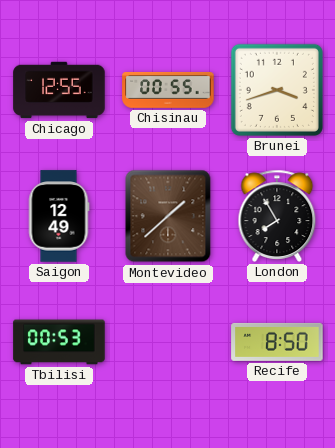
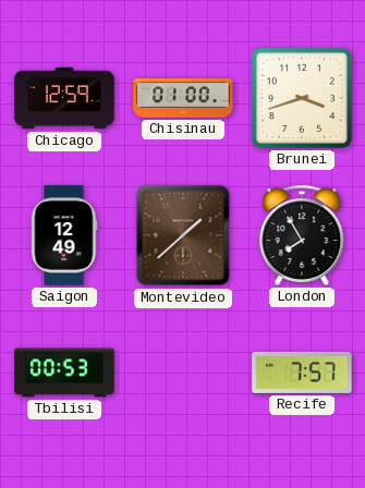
Chicago: 12:55 -> 12:59
Chisinau: 00:55 -> 01:00
Recife: 8:50 -> 7:57
